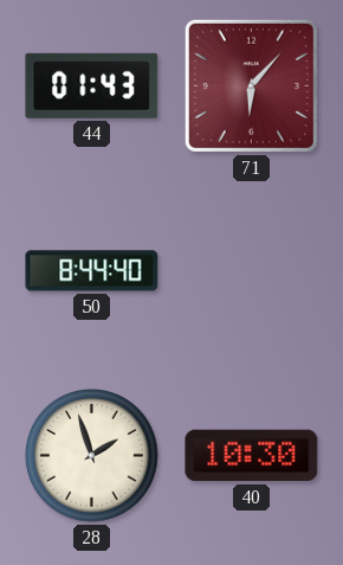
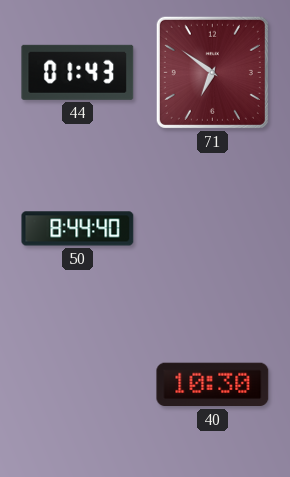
71: 6:07 -> 6:51
28: 1:57 -> none
